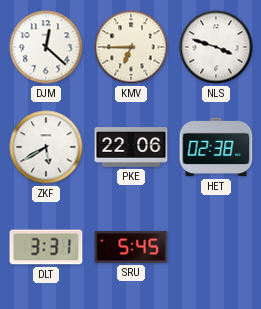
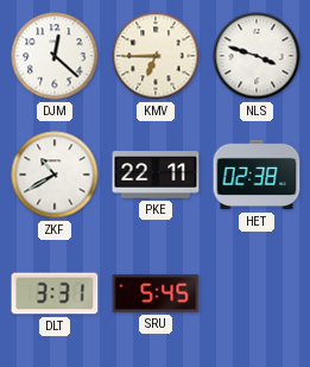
ZKF: 5:40 -> 10:40
PKE: 22:06 -> 22:11
